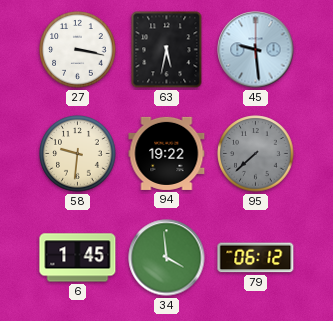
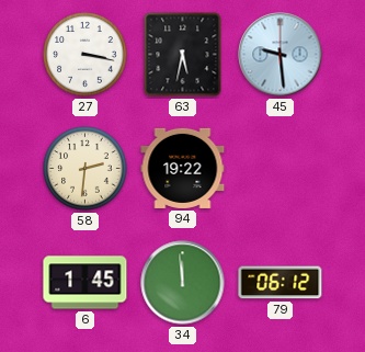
58: 9:31 -> 2:31
95: 7:38 -> none
34: 3:59 -> 11:59
